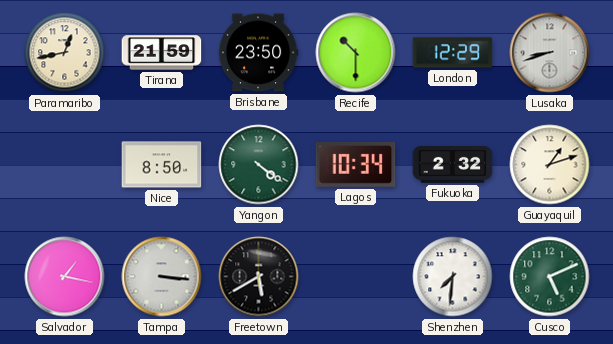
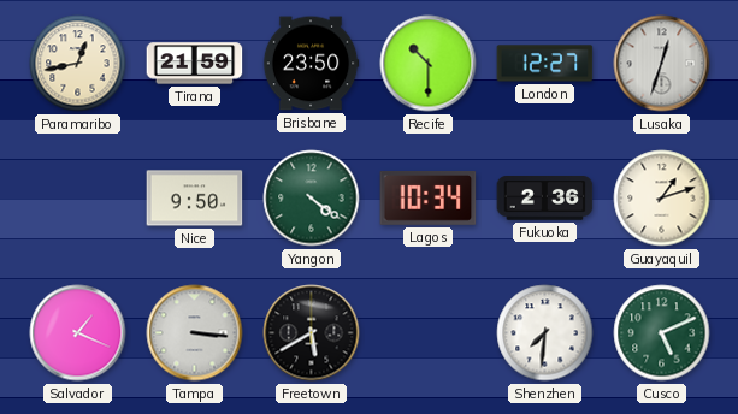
London: 12:29 -> 12:27
Lusaka: 8:42 -> 12:33
Nice: 8:50 -> 9:50
Fukuoka: 2:32 -> 2:36
Salvador: 1:17 -> 1:19
